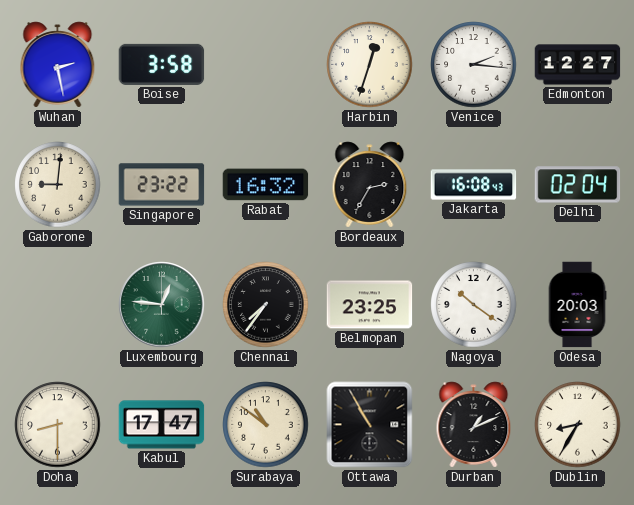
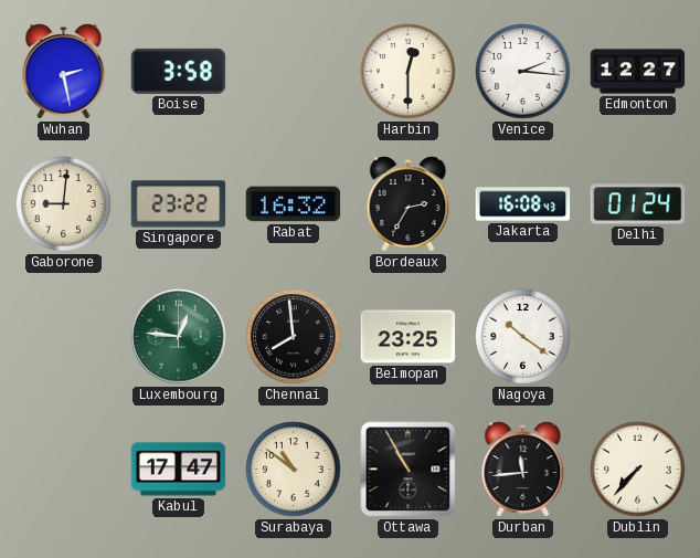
Harbin: 12:33 -> 12:30
Delhi: 02:04 -> 01:24
Chennai: 7:36 -> 7:59
Odesa: 20:03 -> none
Doha: 8:30 -> none
Durban: 1:11 -> 11:44
Dublin: 8:35 -> 7:37
